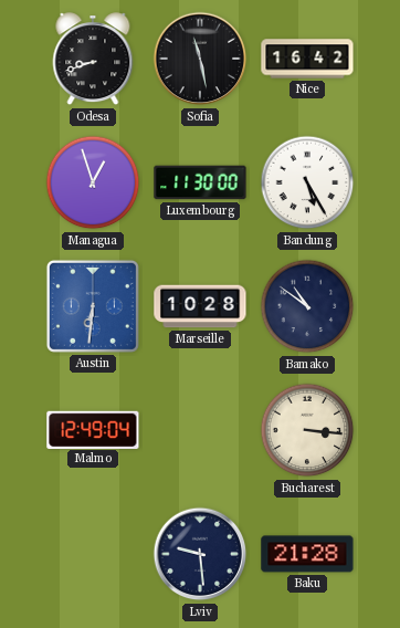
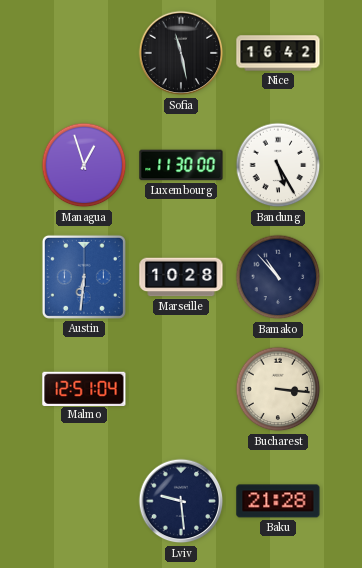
Odesa: 8:42 -> none
Bamako: 10:51 -> 10:53
Malmo: 12:49 -> 12:51
